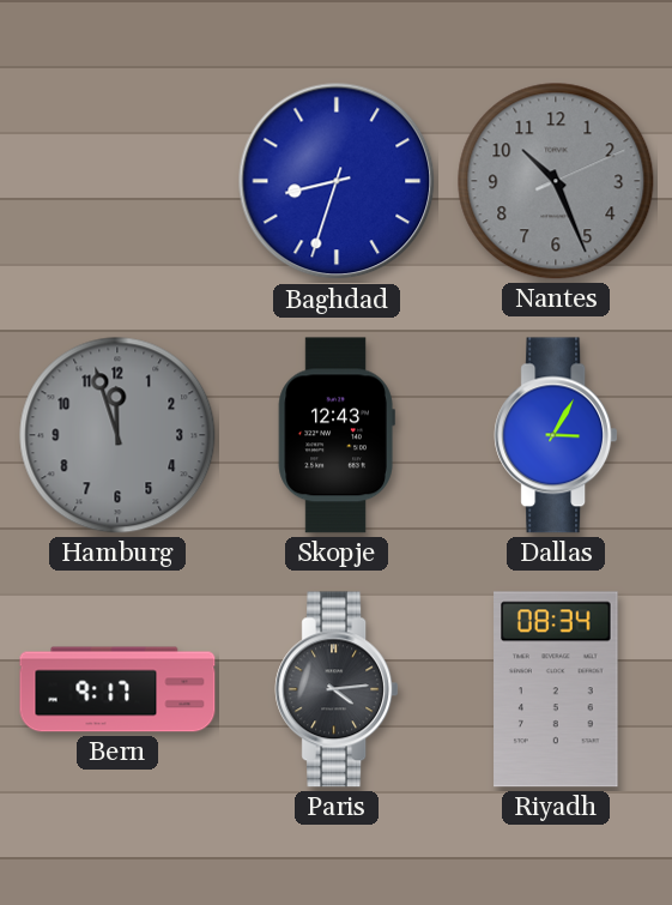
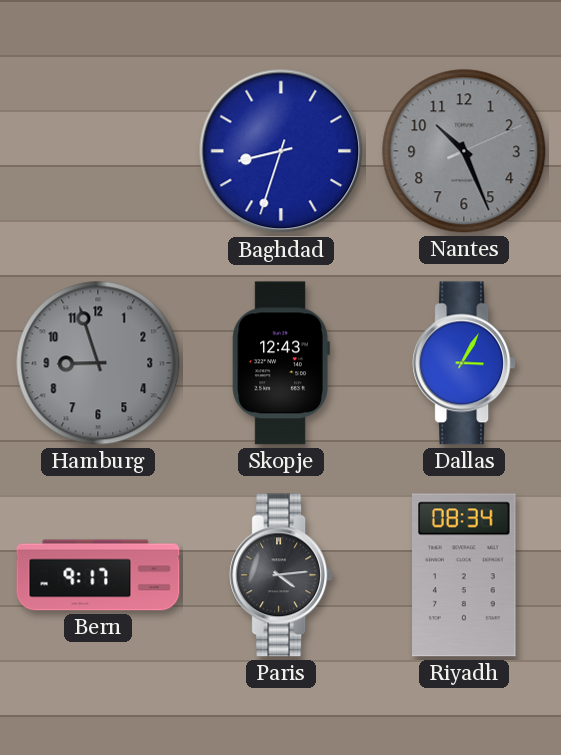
Hamburg: 11:57 -> 8:57
